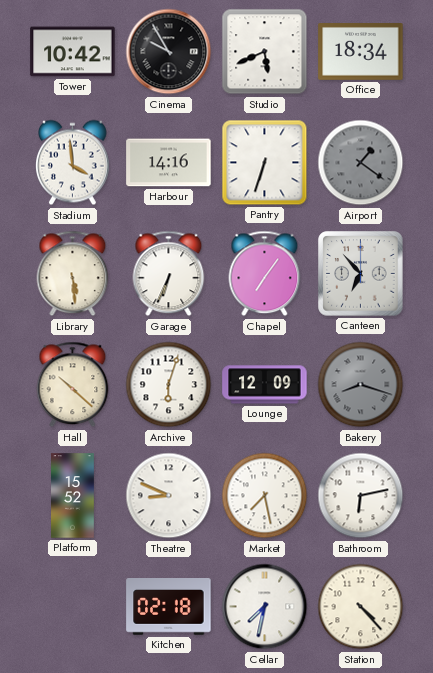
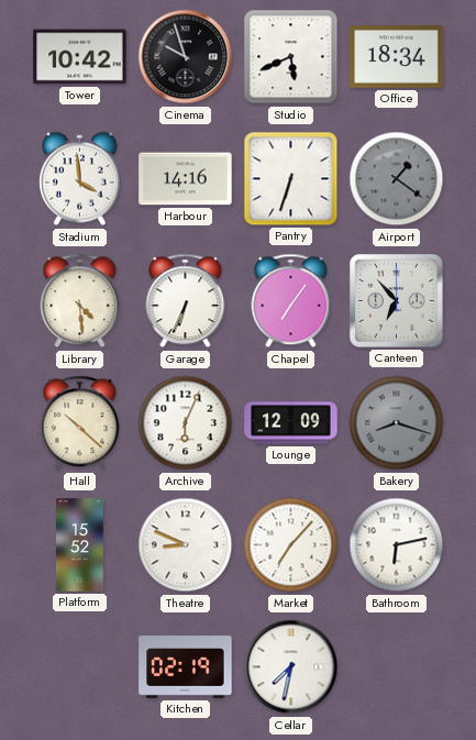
Cinema: 9:55 -> 9:57
Library: 5:29 -> 4:29
Archive: 6:03 -> 6:04
Market: 7:28 -> 7:07
Kitchen: 02:18 -> 02:19
Station: 4:23 -> none
